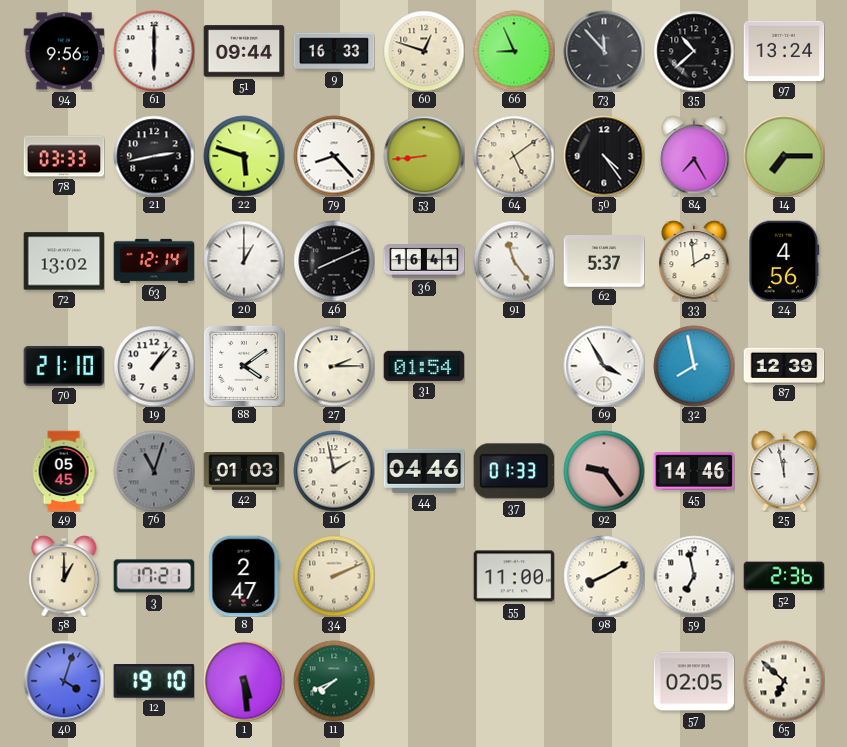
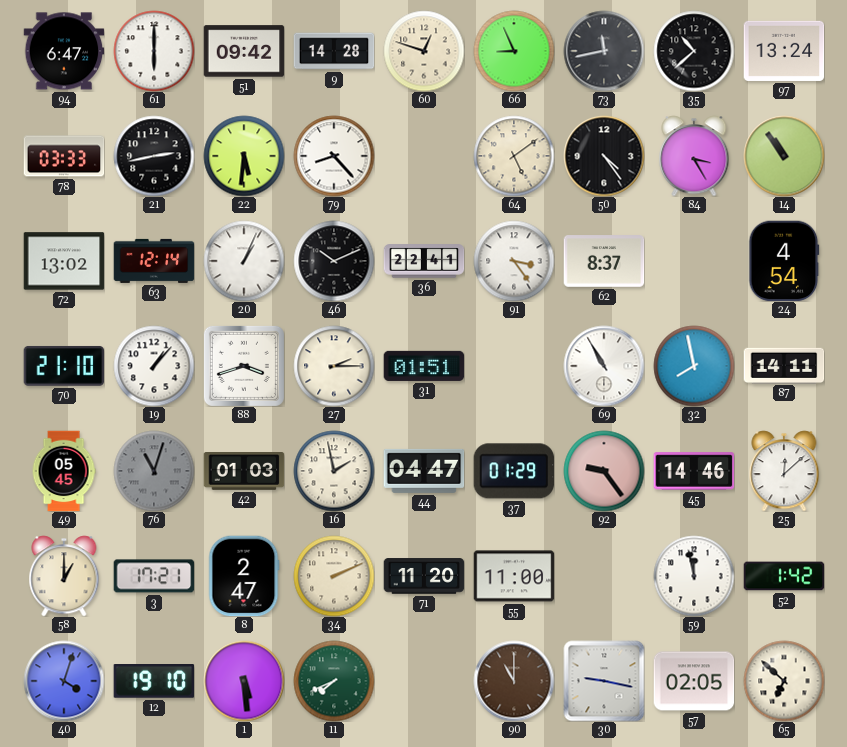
94: 9:56 -> 6:47
51: 09:44 -> 09:42
9: 16:33 -> 14:28
73: 11:53 -> 11:43
22: 5:48 -> 5:31
53: 8:44 -> none
84: 7:25 -> 3:25
14: 7:15 -> 10:54
20: 1:00 -> 1:04
46: 8:11 -> 10:11
36: 16:41 -> 22:41
91: 11:24 -> 3:24
62: 5:37 -> 8:37
33: 1:59 -> none
24: 4:56 -> 4:54
88: 4:09 -> 3:42
31: 01:54 -> 01:51
69: 3:55 -> 10:55
87: 12:39 -> 14:11
44: 04:46 -> 04:47
37: 01:33 -> 01:29
25: 11:58 -> 12:08
71: none -> 11:20
98: 8:10 -> none
59: 6:58 -> 11:58
52: 2:36 -> 1:42
90: none -> 11:00
30: none -> 9:17
